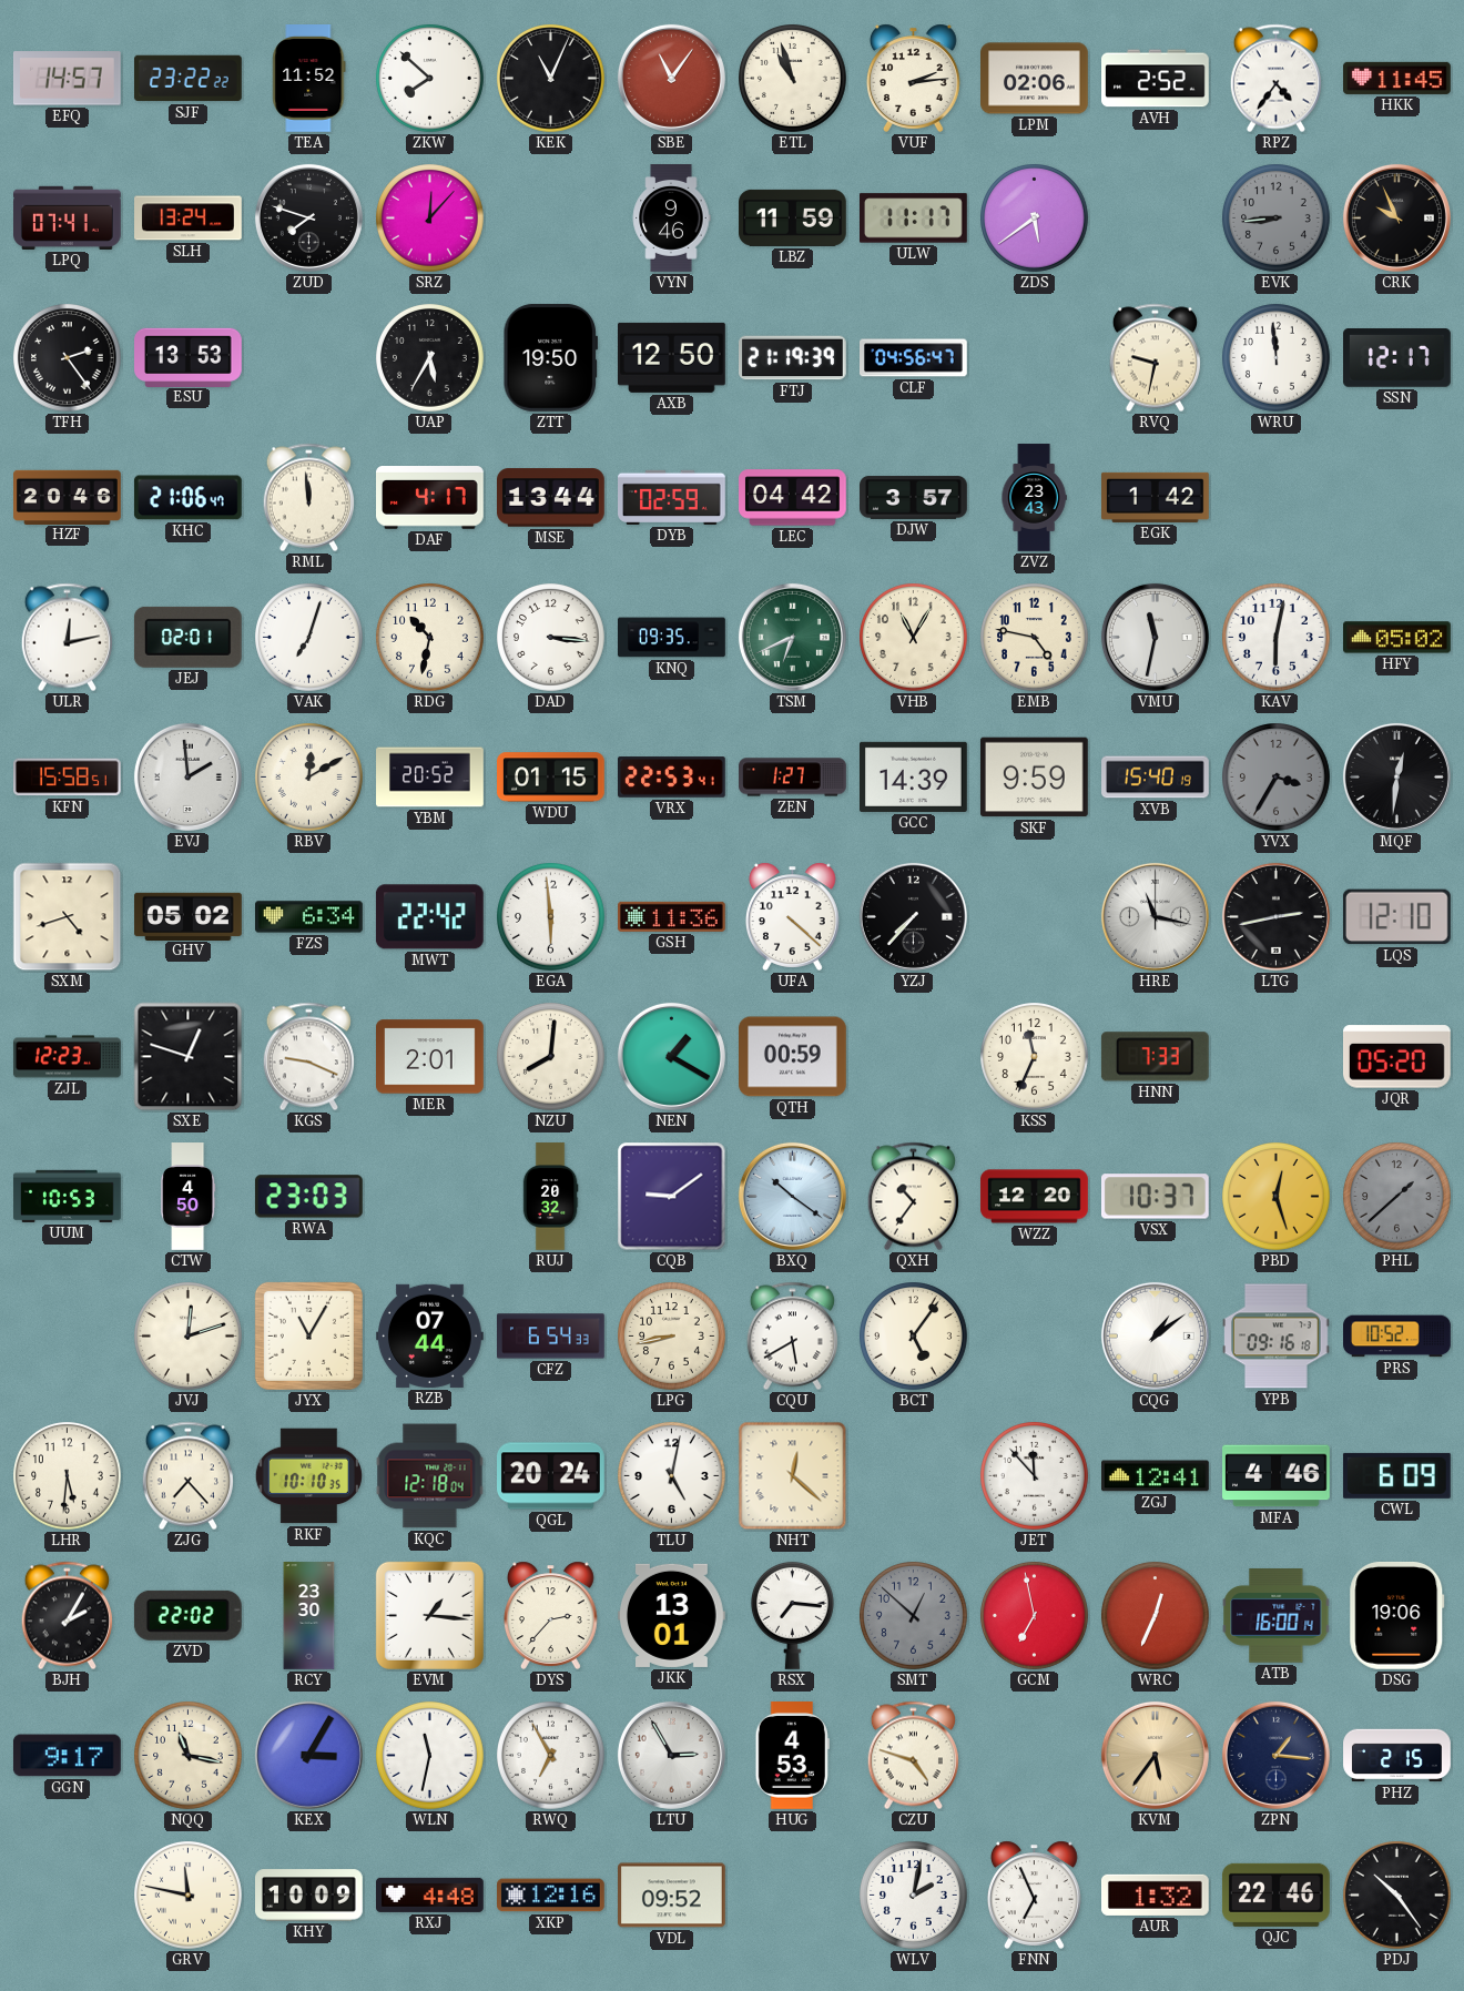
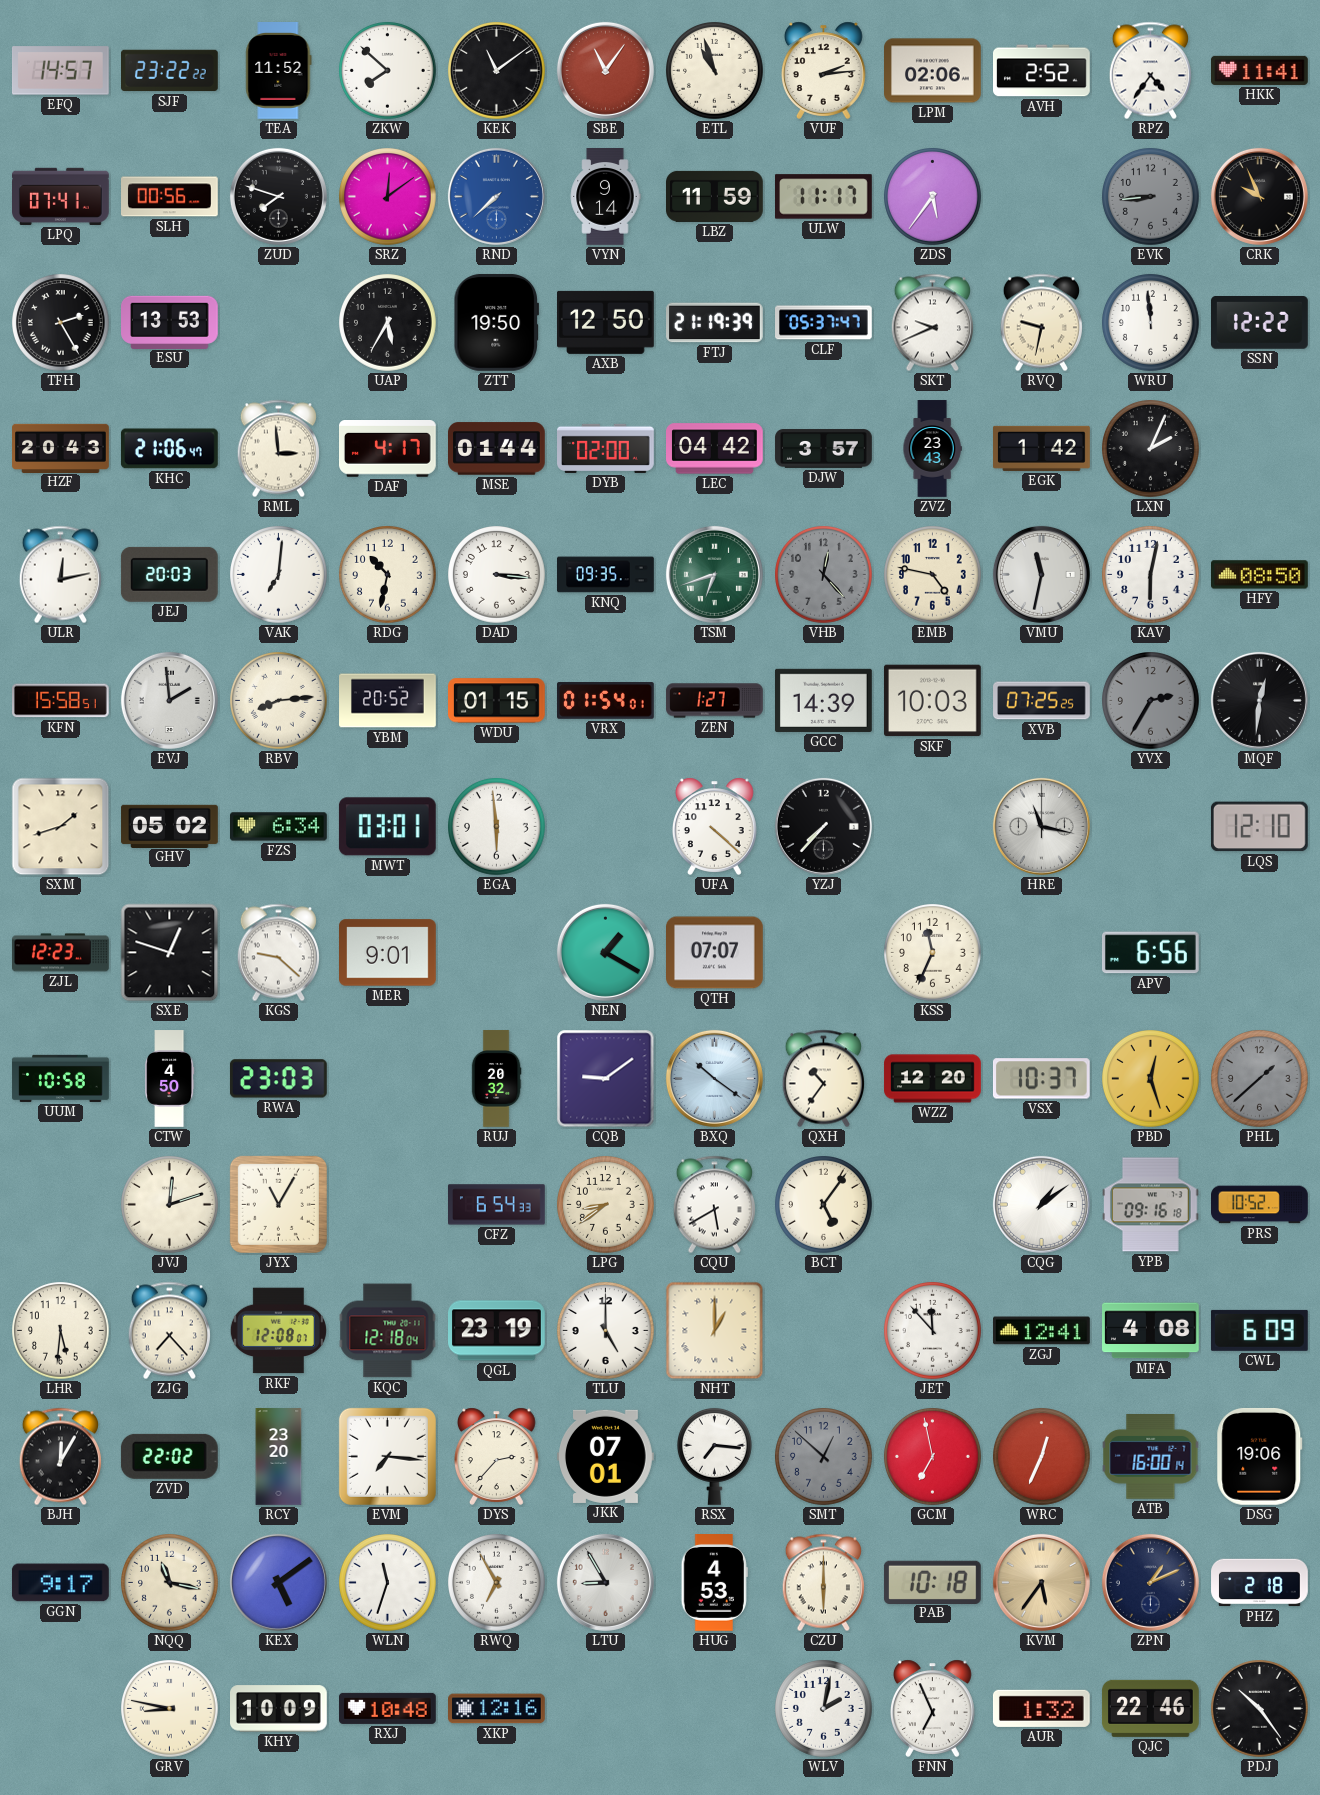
KEK: 11:04 -> 11:09
HKK: 11:45 -> 11:41
SLH: 13:24 -> 00:56
SRZ: 12:07 -> 12:09
RND: none -> 7:38
VYN: 9:46 -> 9:14
ZDS: 5:39 -> 5:36
TFH: 2:24 -> 2:25
CLF: 04:56 -> 05:37
SKT: none -> 9:41
SSN: 12:17 -> 12:22
HZF: 20:46 -> 20:43
RML: 11:59 -> 2:59
MSE: 13:44 -> 01:44
DYB: 02:59 -> 02:00
LXN: none -> 2:04
JEJ: 02:01 -> 20:03
VAK: 7:03 -> 7:01
TSM: 6:41 -> 6:42
VHB: 11:05 -> 12:23
VHB dial: cream -> grey
HFY: 05:02 -> 08:50
RBV: 12:10 -> 8:14
VRX: 22:53 -> 01:54
SKF: 9:59 -> 10:03
XVB: 15:40 -> 07:25
YVX: 3:35 -> 2:35
SXM: 4:42 -> 1:42
MWT: 22:42 -> 03:01
GSH: 11:36 -> none
LTG: 2:43 -> none
KGS: 9:19 -> 9:22
MER: 2:01 -> 9:01
NZU: 8:01 -> none
QTH: 00:59 -> 07:07
HNN: 7:33 -> none
APV: none -> 6:56
JQR: 05:20 -> none
UUM: 10:53 -> 10:58
RZB: 07:44 -> none
LPG: 8:43 -> 8:39
RKF: 10:10 -> 12:08
QGL: 20:24 -> 23:19
TLU: 5:02 -> 5:00
NHT: 12:22 -> 1:00
MFA: 4:46 -> 4:08
BJH: 2:05 -> 12:05
RCY: 23:30 -> 23:20
EVM: 1:16 -> 7:16
JKK: 13:01 -> 07:01
KEX: 3:05 -> 5:09
WLN: 11:32 -> 11:33
LTU: 2:55 -> 8:55
CZU: 4:48 -> 6:00
PAB: none -> 10:18
ZPN: 1:16 -> 1:11
PHZ: 2:15 -> 2:18
GRV: 11:47 -> 8:47
RXJ: 4:48 -> 10:48
VDL: 09:52 -> none
